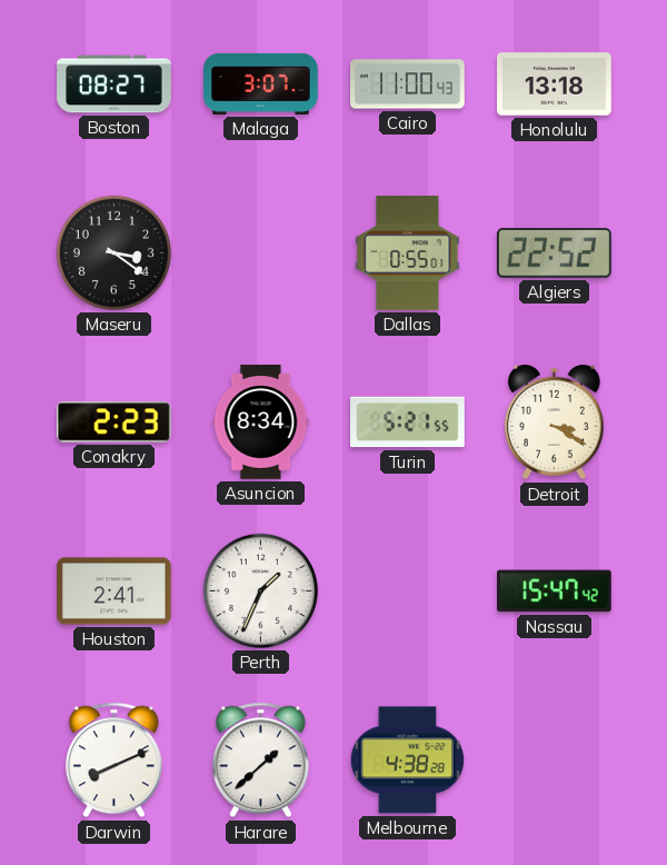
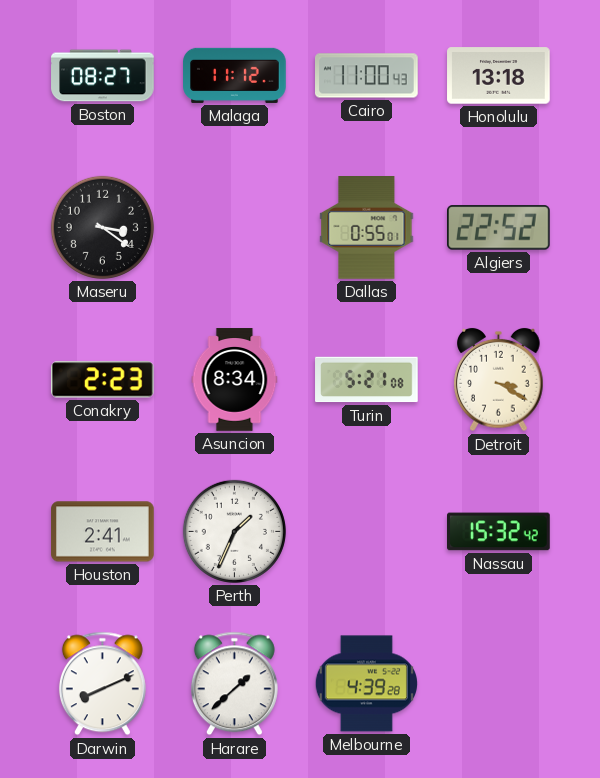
Malaga: 3:07 -> 11:12
Turin: 5:21:55 -> 5:21:08
Nassau: 15:47 -> 15:32
Melbourne: 4:38 -> 4:39
